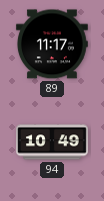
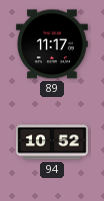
94: 10:49 -> 10:52
